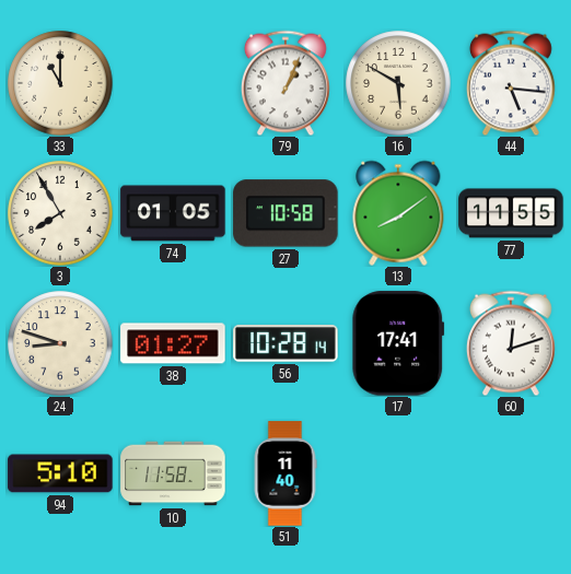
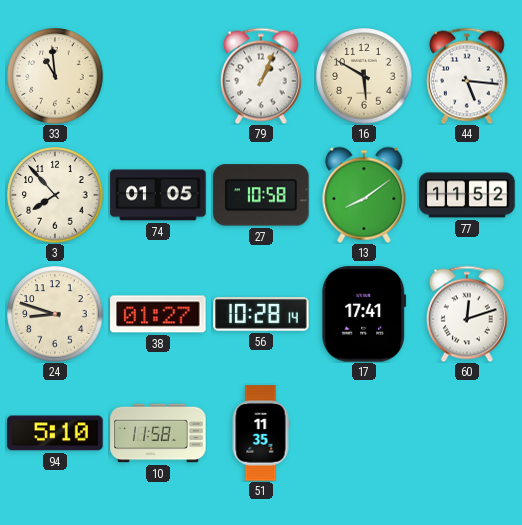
33: 11:00 -> 10:59
3: 7:55 -> 7:53
77: 11:55 -> 11:52
51: 11:40 -> 11:35
